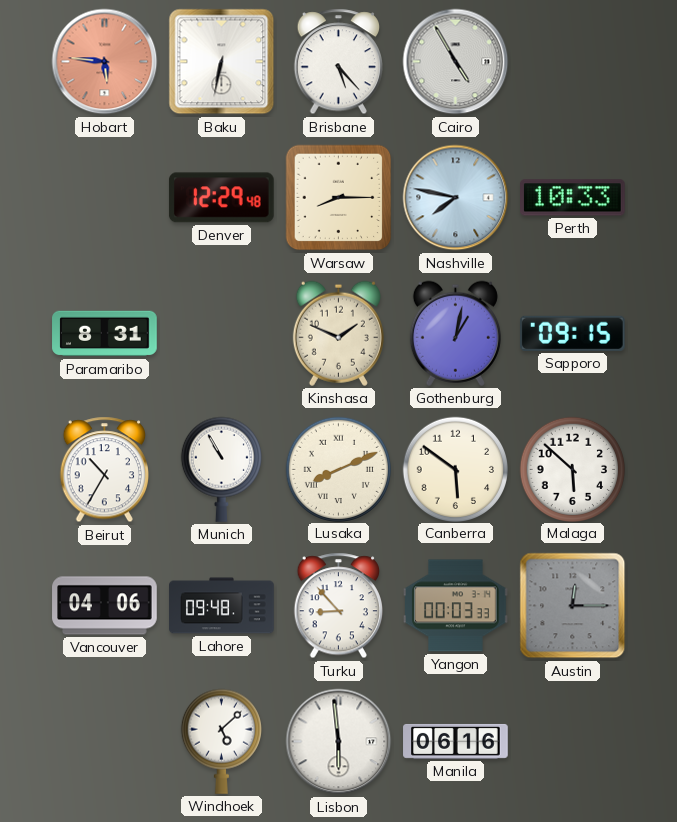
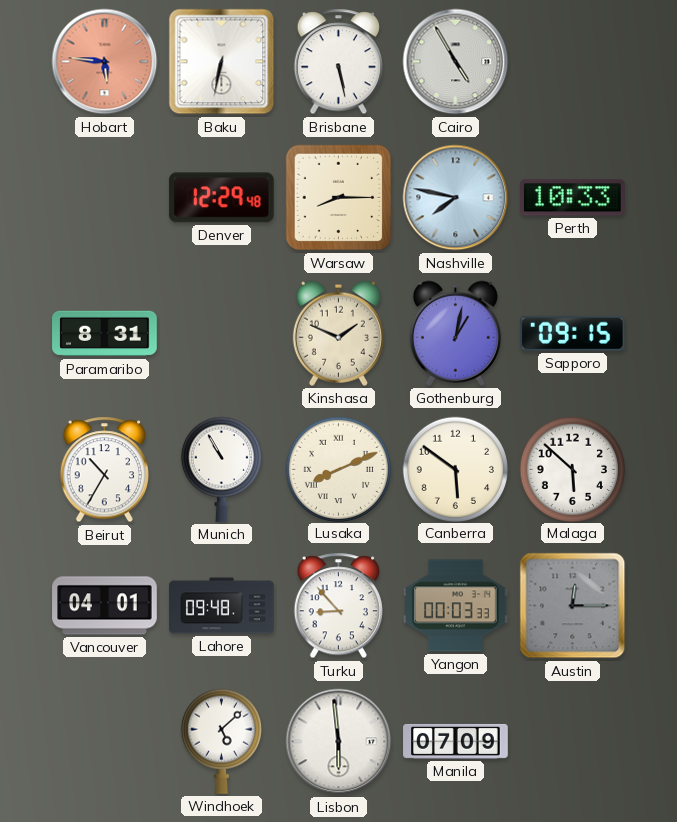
Brisbane: 5:23 -> 5:28
Vancouver: 04:06 -> 04:01
Manila: 06:16 -> 07:09
